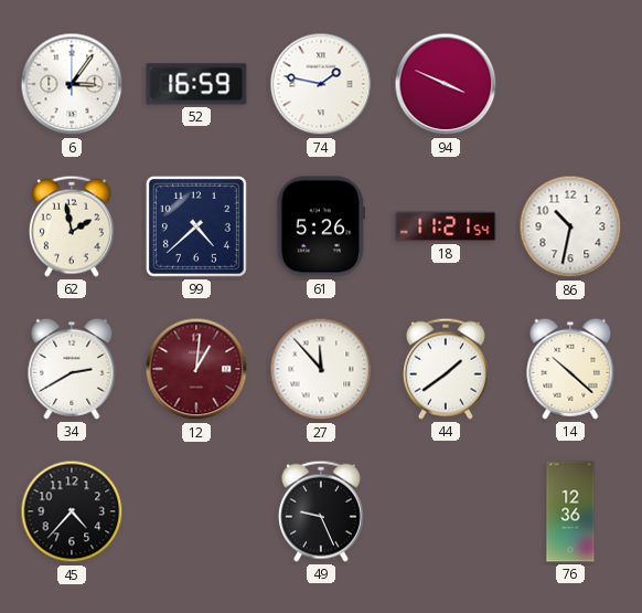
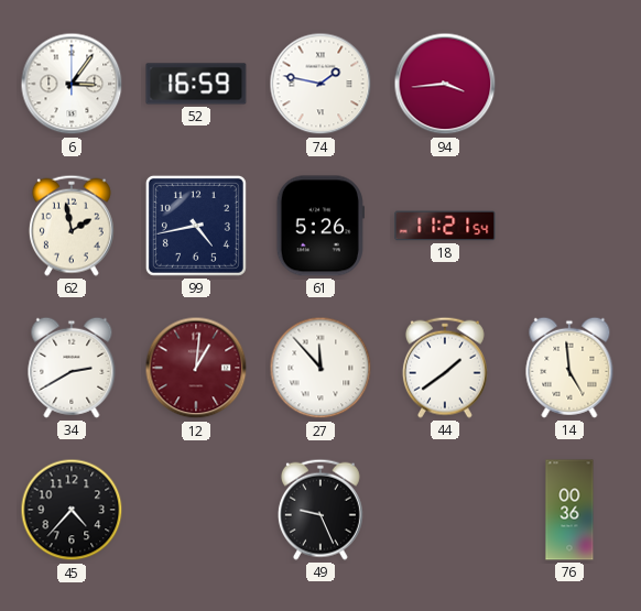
94: 3:49 -> 3:44
99: 4:38 -> 4:43
86: 10:32 -> none
14: 10:22 -> 4:59
76: 12:36 -> 00:36
